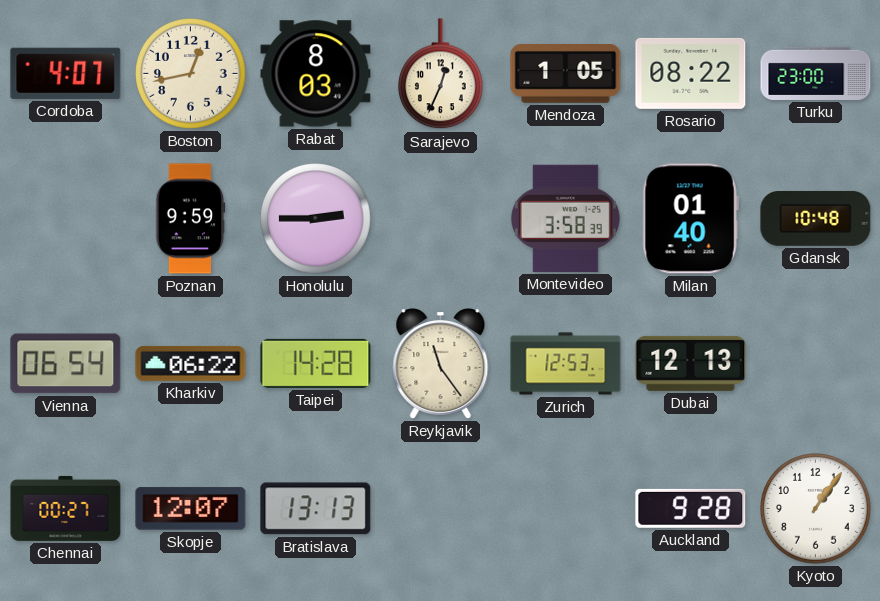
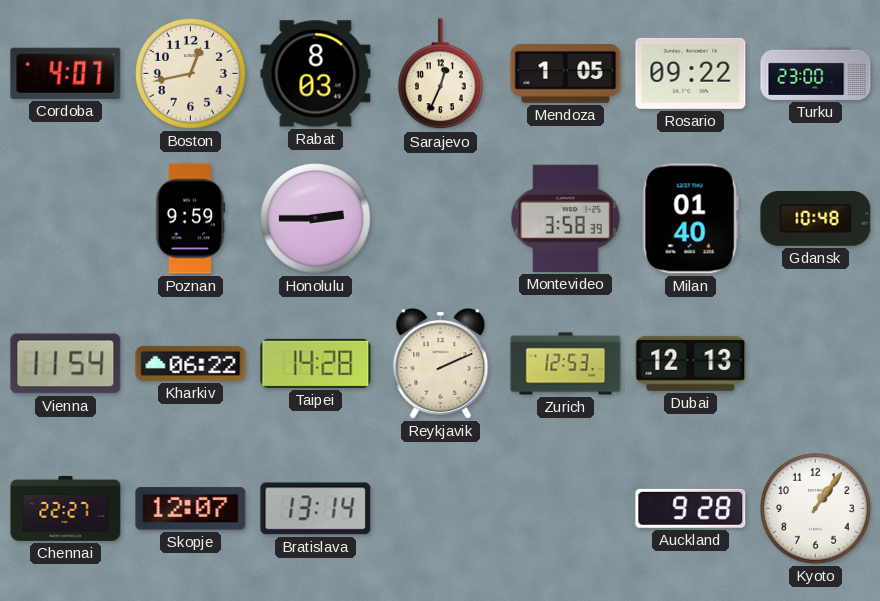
Rosario: 08:22 -> 09:22
Vienna: 06:54 -> 11:54
Reykjavik: 11:24 -> 2:11
Chennai: 00:27 -> 22:27
Bratislava: 13:13 -> 13:14
